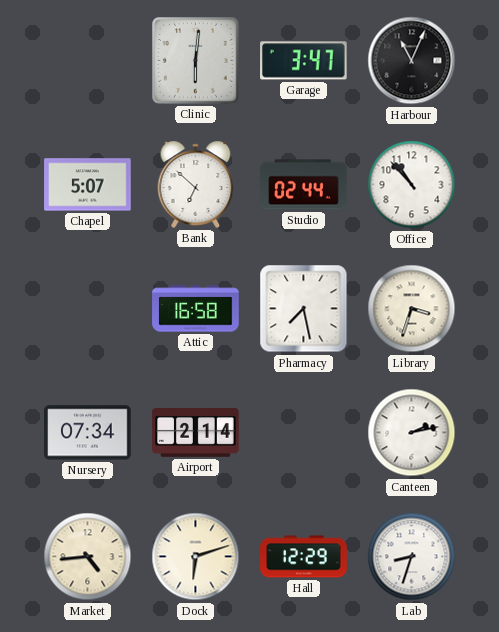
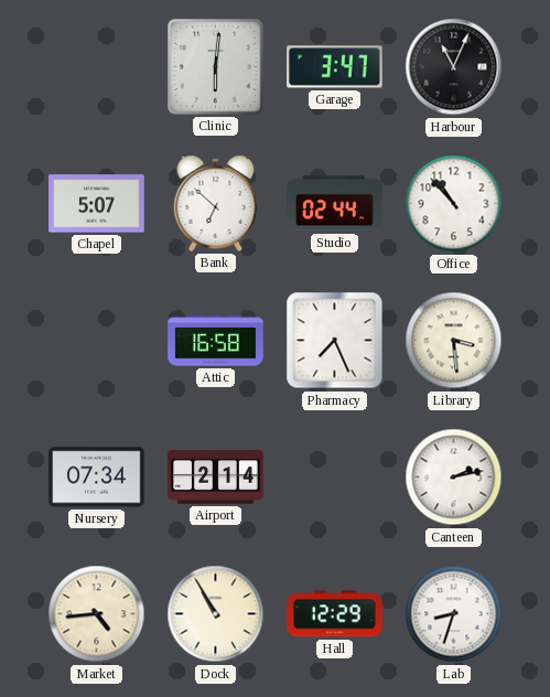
Pharmacy: 7:28 -> 7:26
Library: 3:33 -> 3:29
Dock: 6:12 -> 10:55
